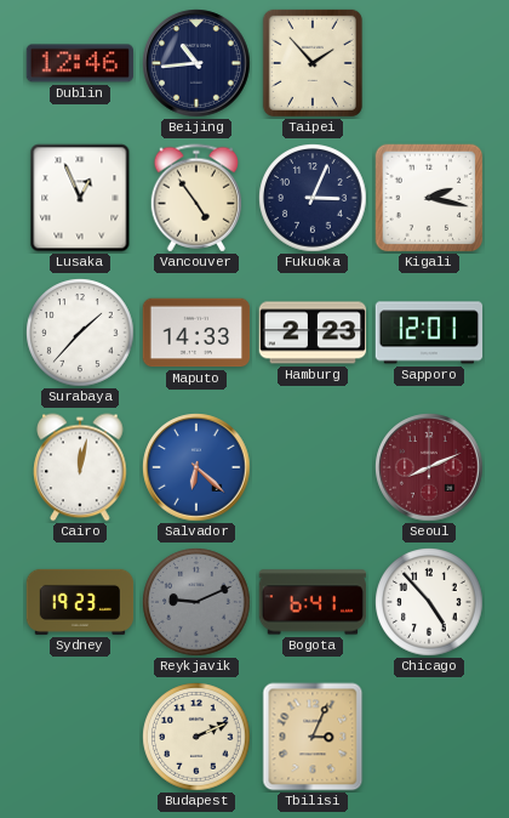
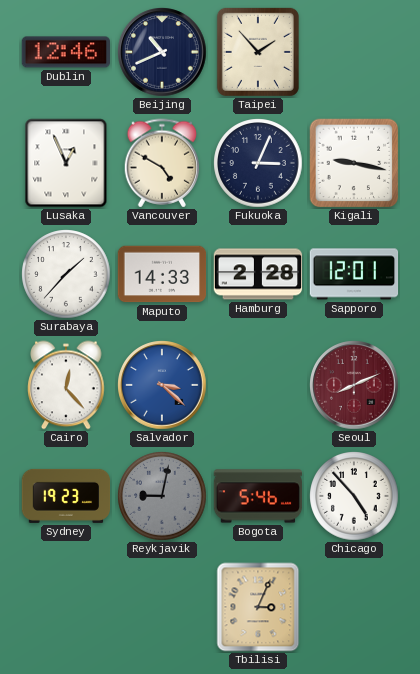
Beijing: 10:44 -> 10:41
Vancouver: 4:54 -> 4:50
Kigali: 2:17 -> 9:17
Hamburg: 2:23 -> 2:28
Cairo: 12:02 -> 12:23
Salvador: 6:22 -> 3:22
Reykjavik: 9:11 -> 9:02
Bogota: 6:41 -> 5:46
Budapest: 2:11 -> none
